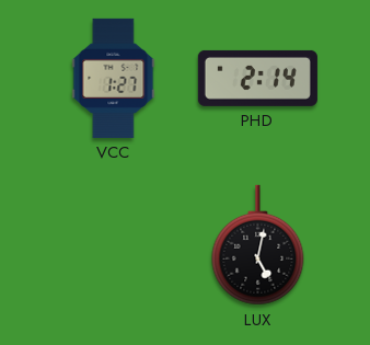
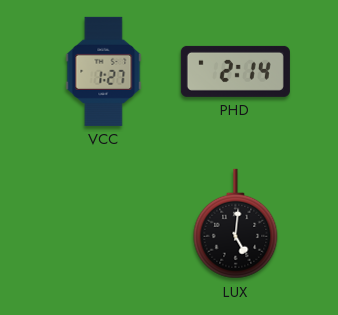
LUX: 5:02 -> 5:01
